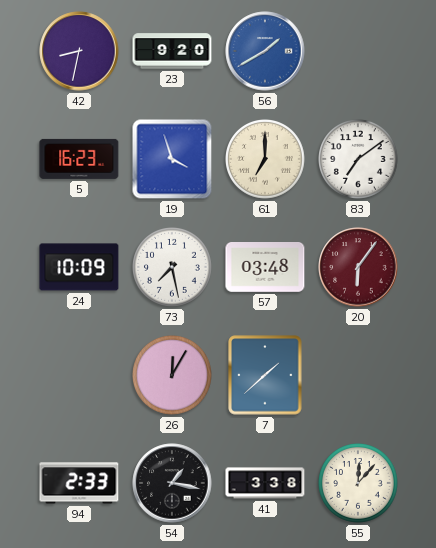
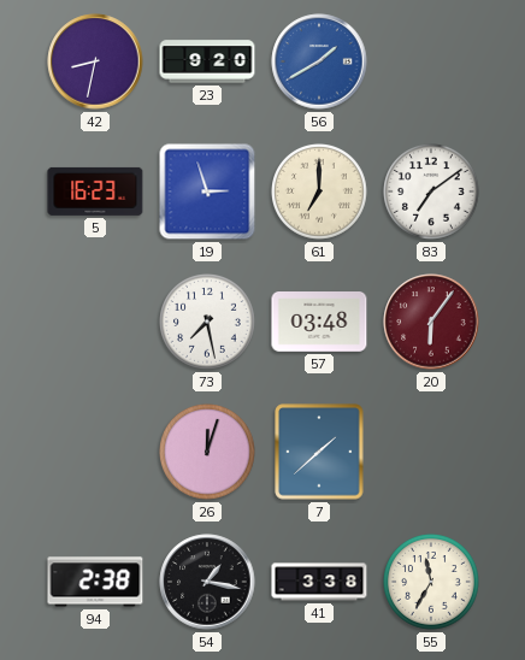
19: 3:57 -> 2:57
24: 10:09 -> none
26: 12:05 -> 12:03
94: 2:33 -> 2:38
55: 12:07 -> 11:35
